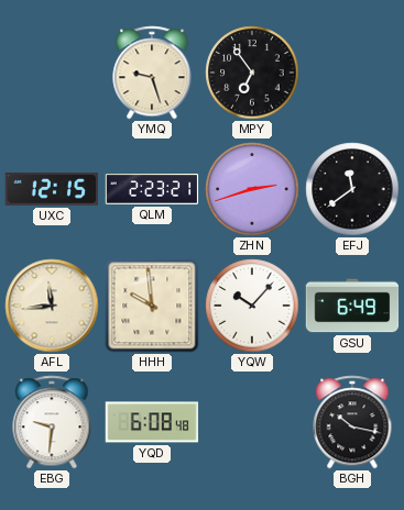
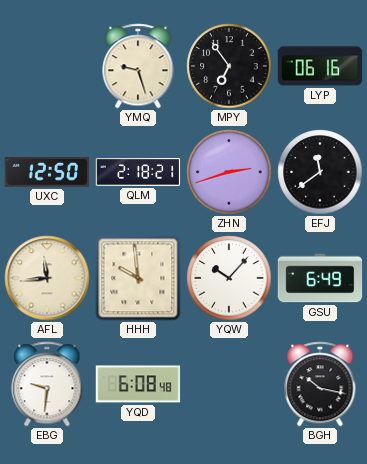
LYP: none -> 06:16
UXC: 12:15 -> 12:50
QLM: 2:23 -> 2:18
